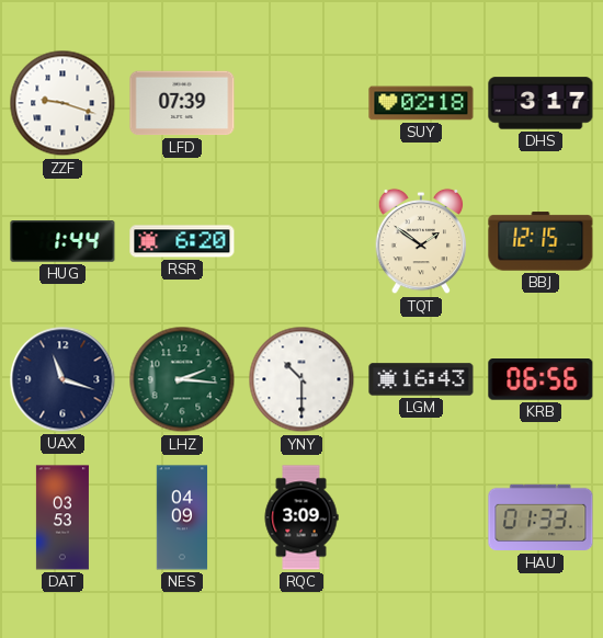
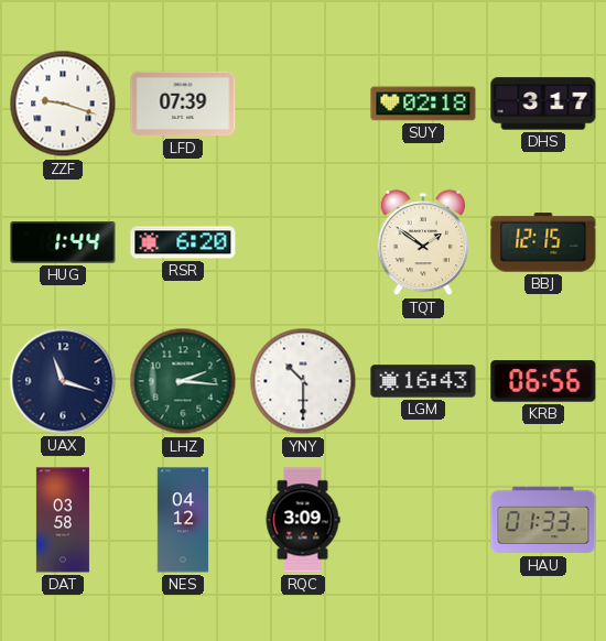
DAT: 03:53 -> 03:58
NES: 04:09 -> 04:12
